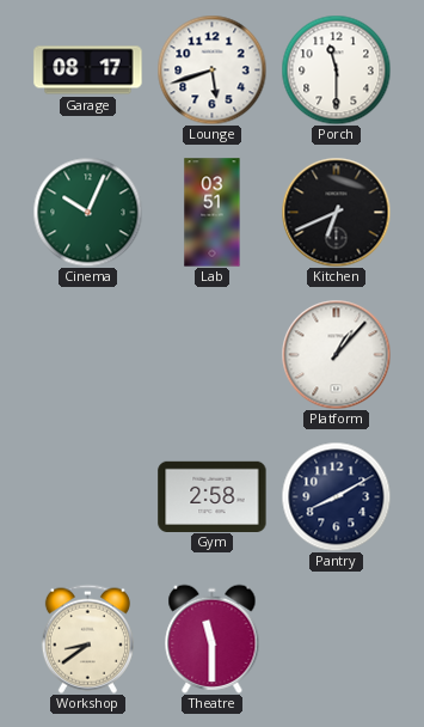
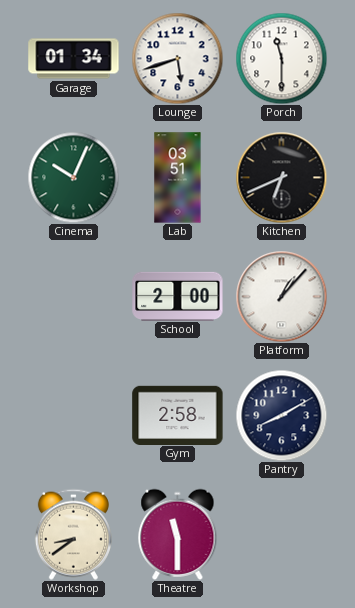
Garage: 08:17 -> 01:34
School: none -> 2:00
